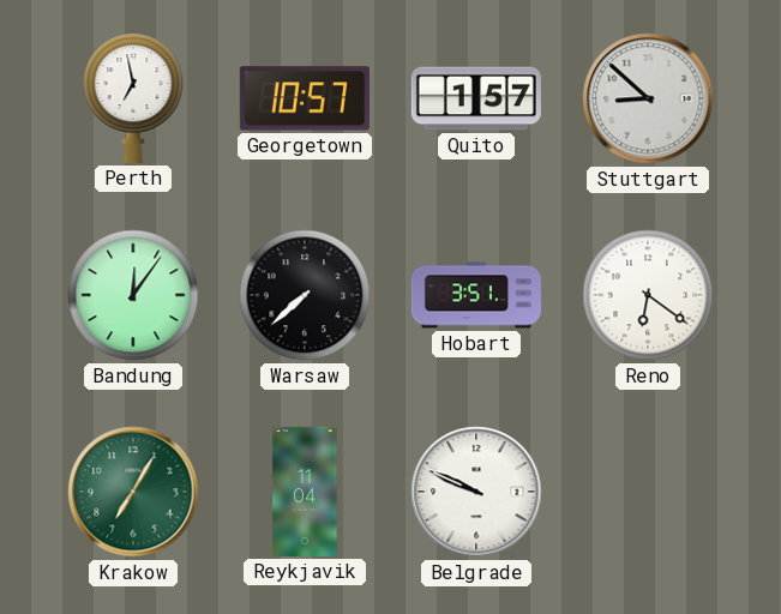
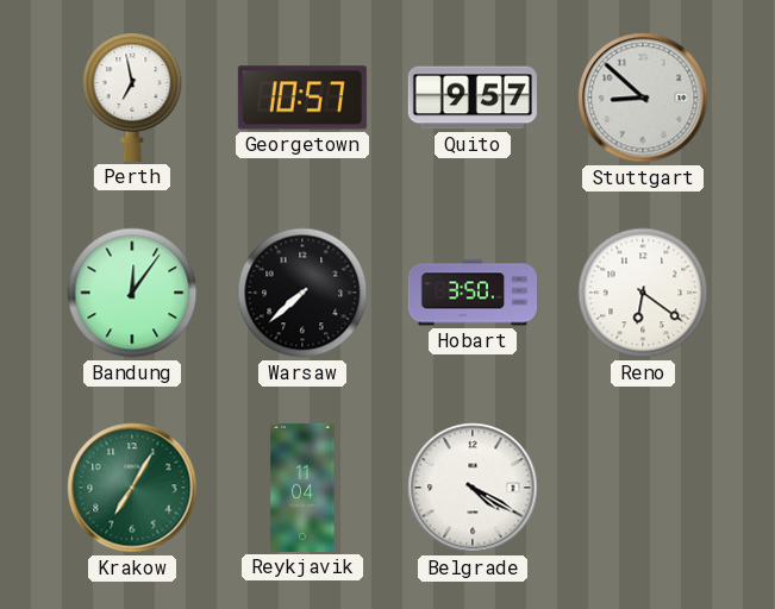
Quito: 1:57 -> 9:57
Hobart: 3:51 -> 3:50
Belgrade: 9:49 -> 4:20
